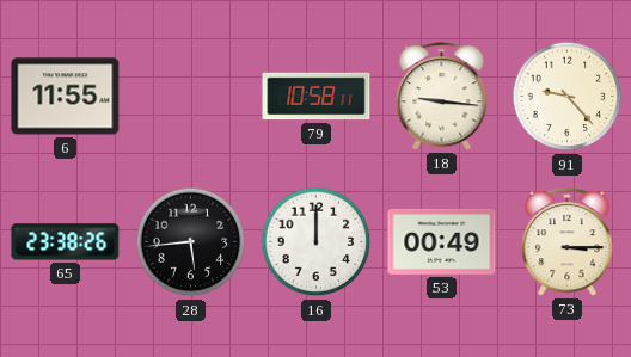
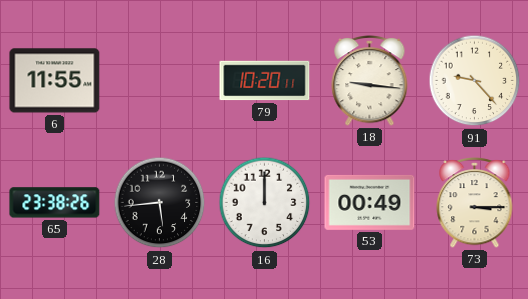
79: 10:58 -> 10:20
